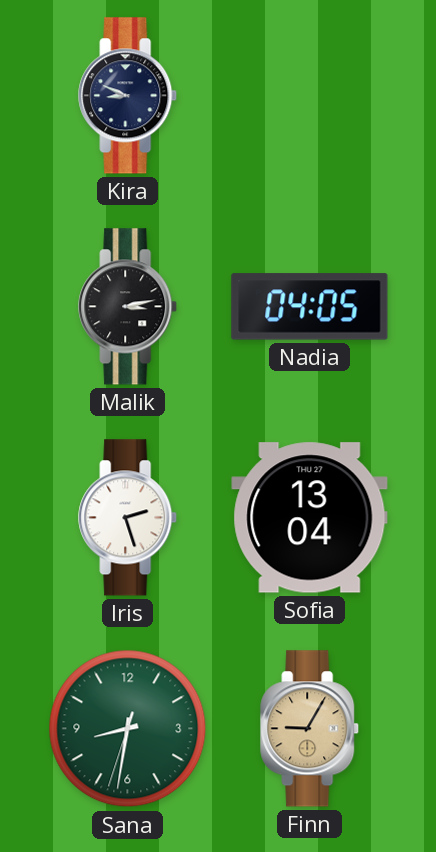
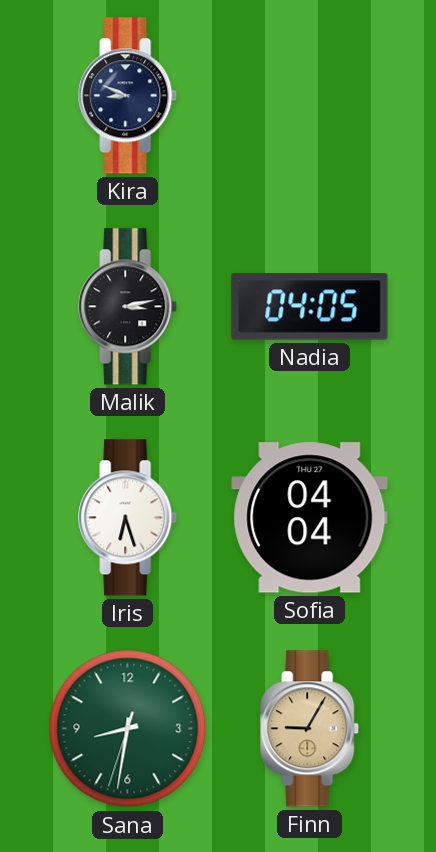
Iris: 2:27 -> 6:27
Sofia: 13:04 -> 04:04
